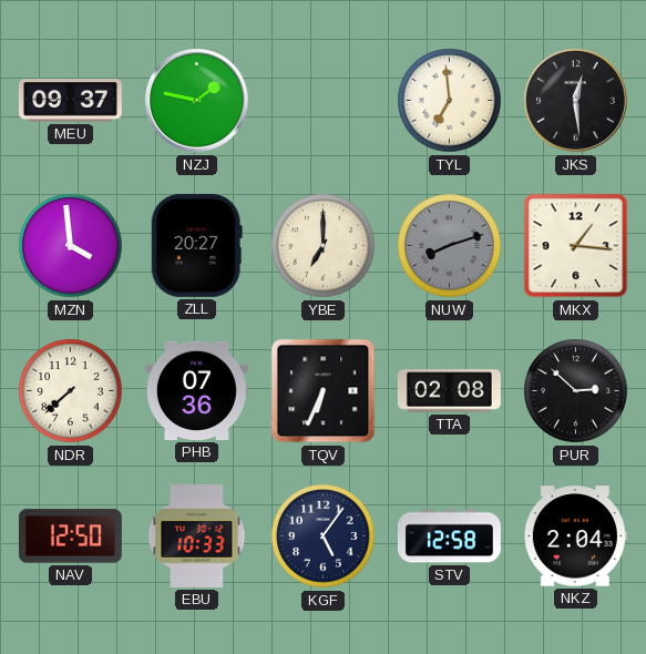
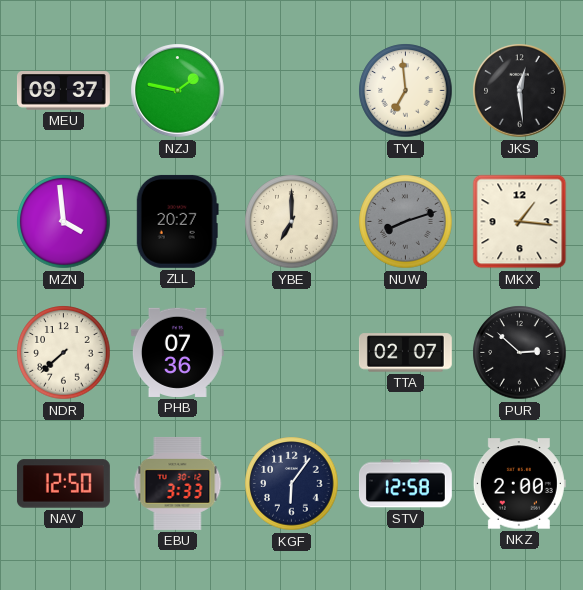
TQV: 6:34 -> none
TTA: 02:08 -> 02:07
EBU: 10:33 -> 3:33
KGF: 5:06 -> 6:06
NKZ: 2:04 -> 2:00
